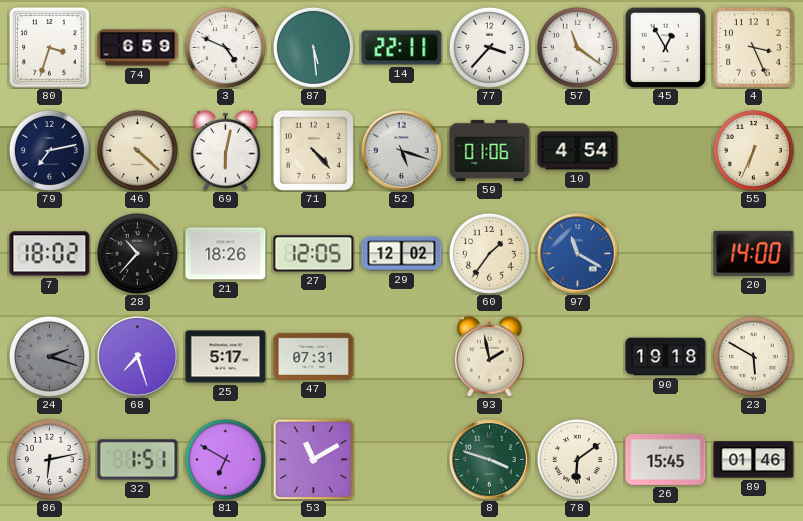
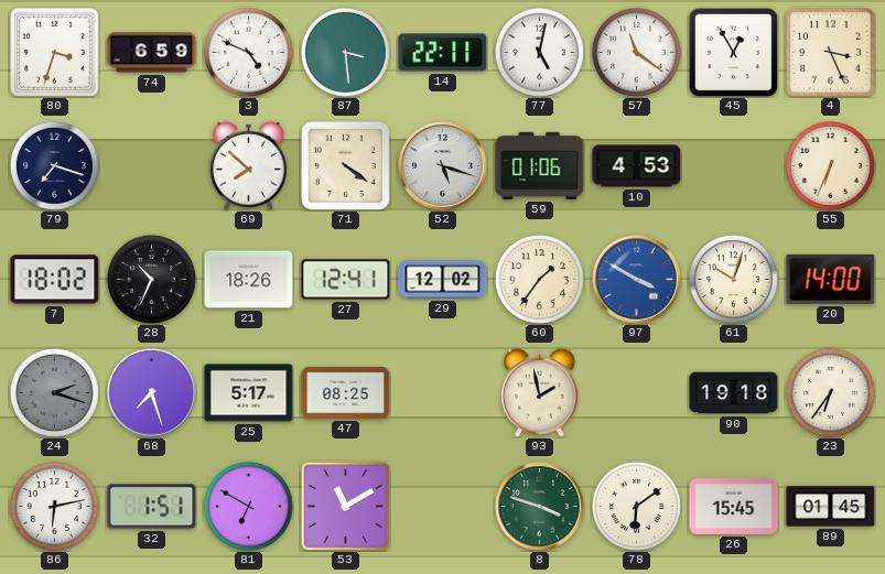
87: 5:29 -> 3:29
77: 3:37 -> 5:02
79: 7:13 -> 7:18
46: 4:22 -> none
69: 6:02 -> 7:52
71: 4:23 -> 4:21
10: 4:54 -> 4:53
28: 10:37 -> 10:34
27: 12:05 -> 12:41
97: 11:20 -> 3:50
61: none -> 10:03
47: 07:31 -> 08:25
23: 5:50 -> 6:36
89: 01:46 -> 01:45
